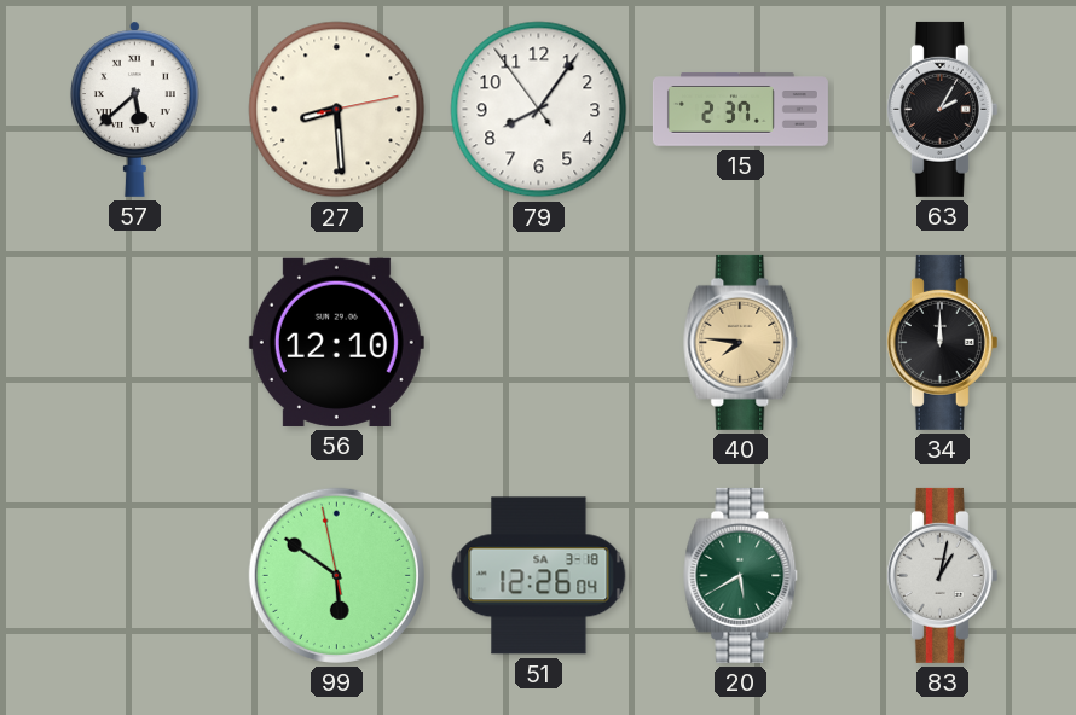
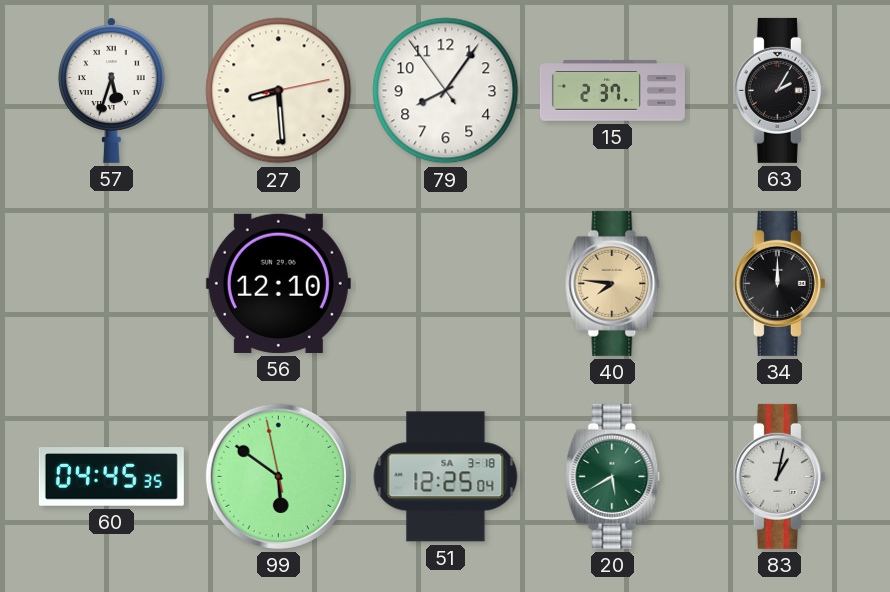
57: 5:38 -> 5:33
60: none -> 04:45
51: 12:26 -> 12:25
